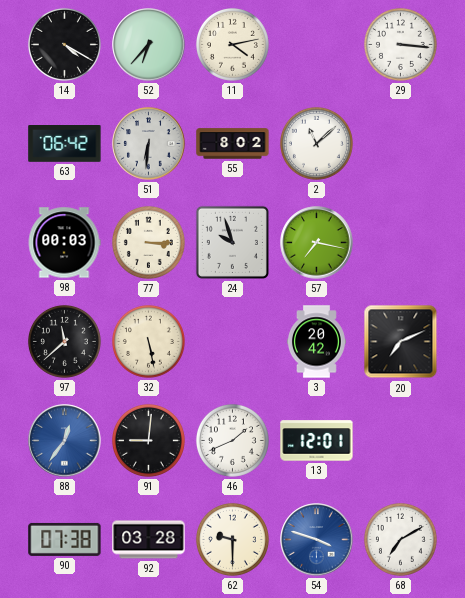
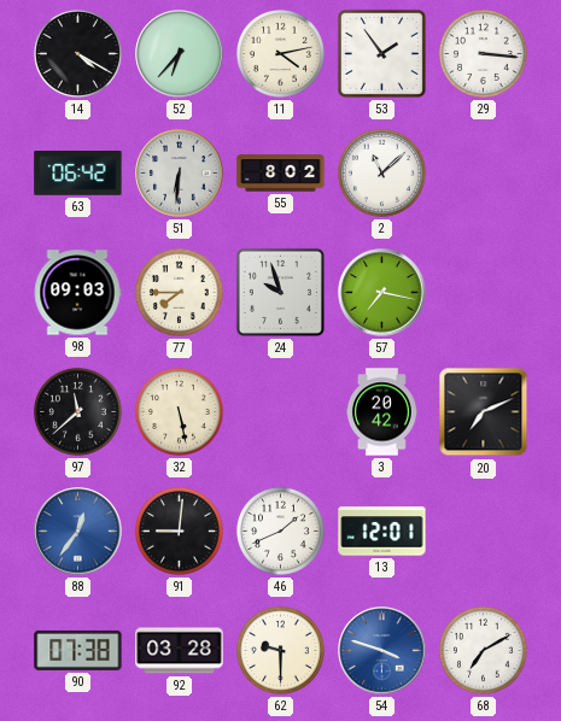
53: none -> 1:54
98: 00:03 -> 09:03
77: 3:15 -> 7:45
